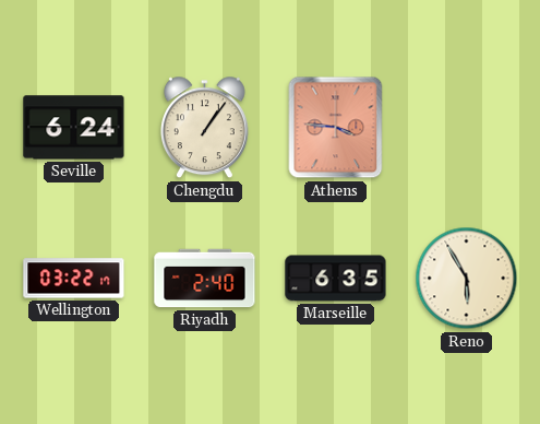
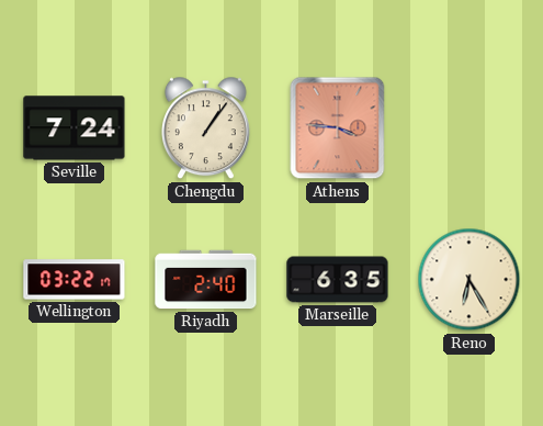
Seville: 6:24 -> 7:24
Reno: 5:55 -> 6:25
